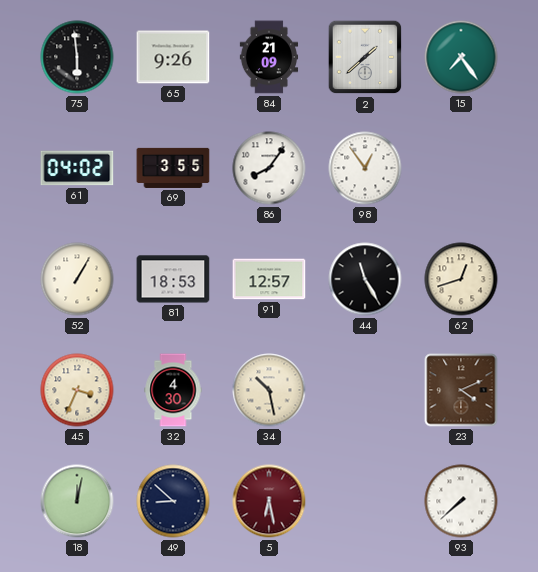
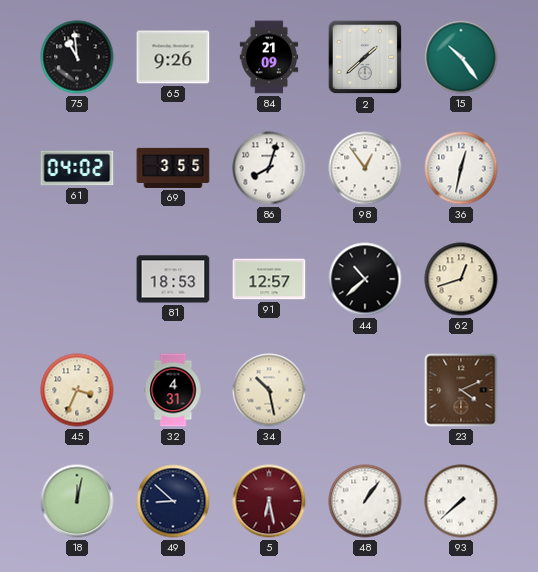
75: 5:59 -> 10:59
15: 7:24 -> 10:24
86: 8:06 -> 8:03
36: none -> 12:32
52: 1:05 -> none
44: 11:25 -> 10:38
32: 4:30 -> 4:31
48: none -> 1:06
